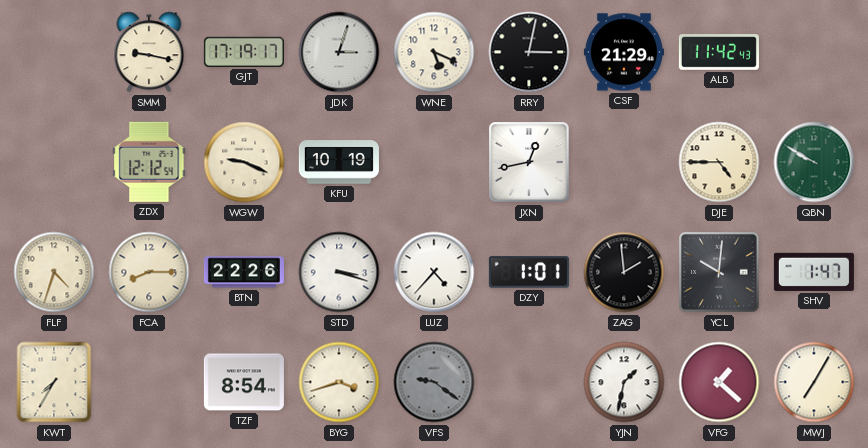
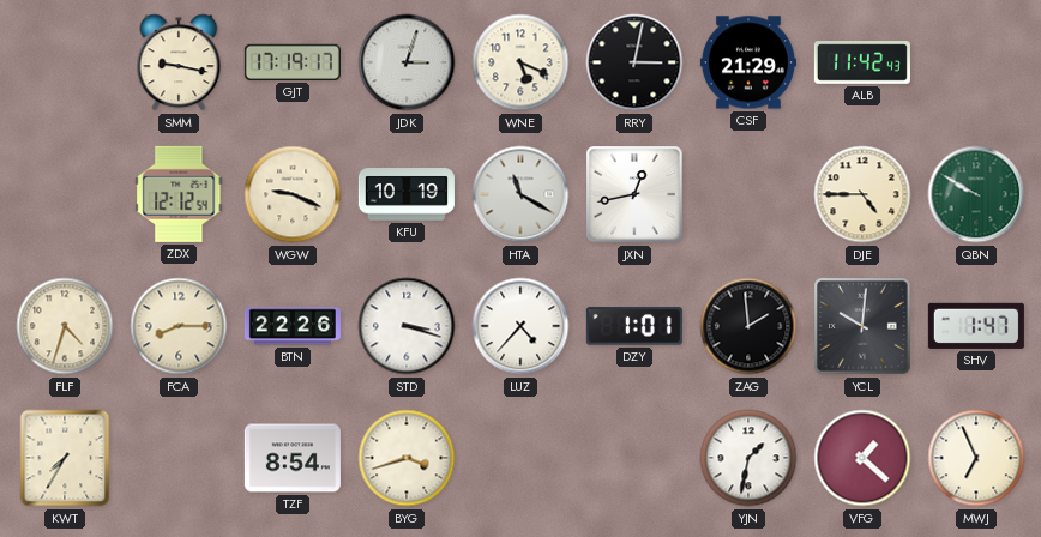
HTA: none -> 11:20
VFS: 9:21 -> none
MWJ: 7:05 -> 6:56
